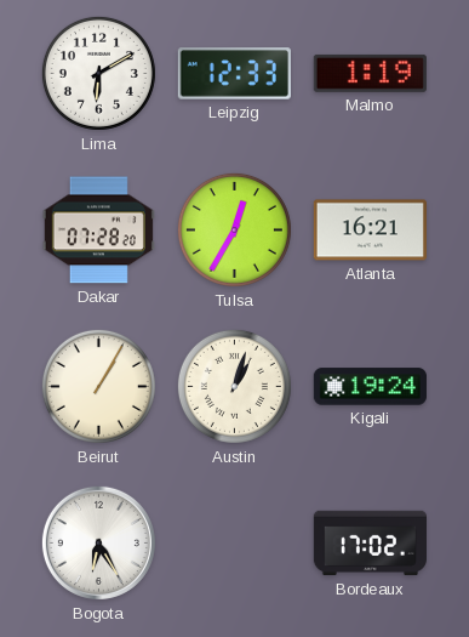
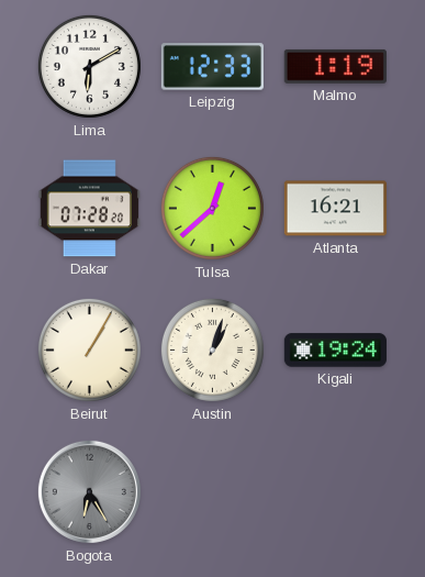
Tulsa: 12:35 -> 12:38
Bogota dial: white -> grey
Bordeaux: 17:02 -> none
